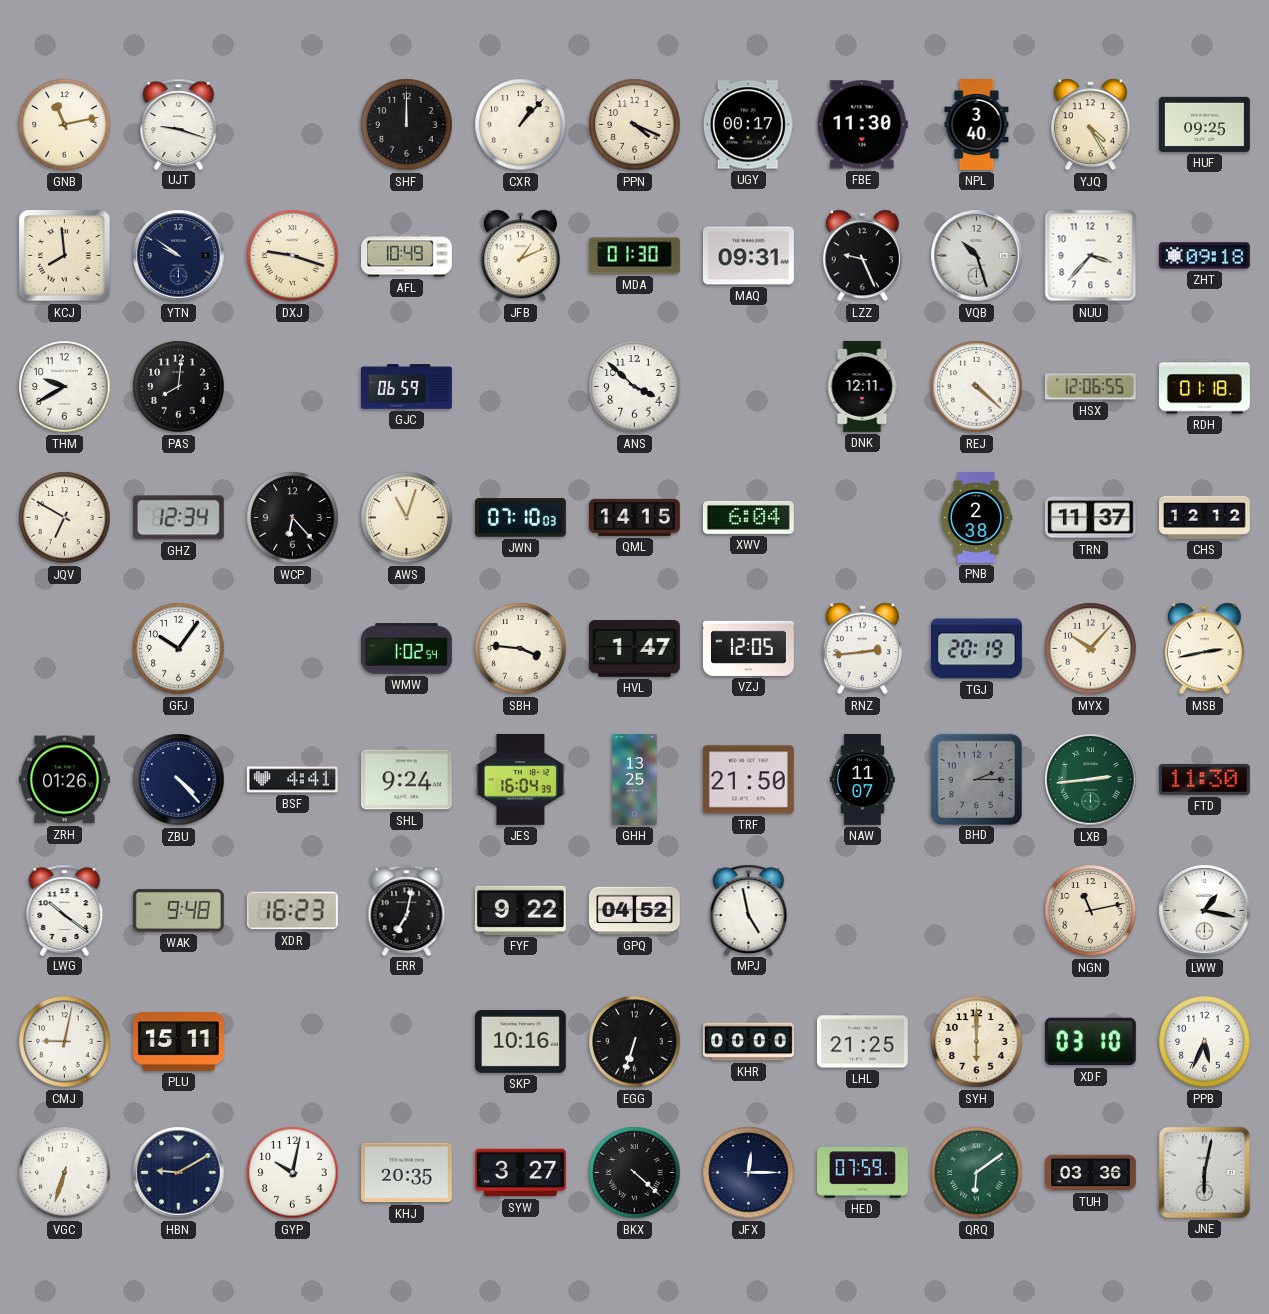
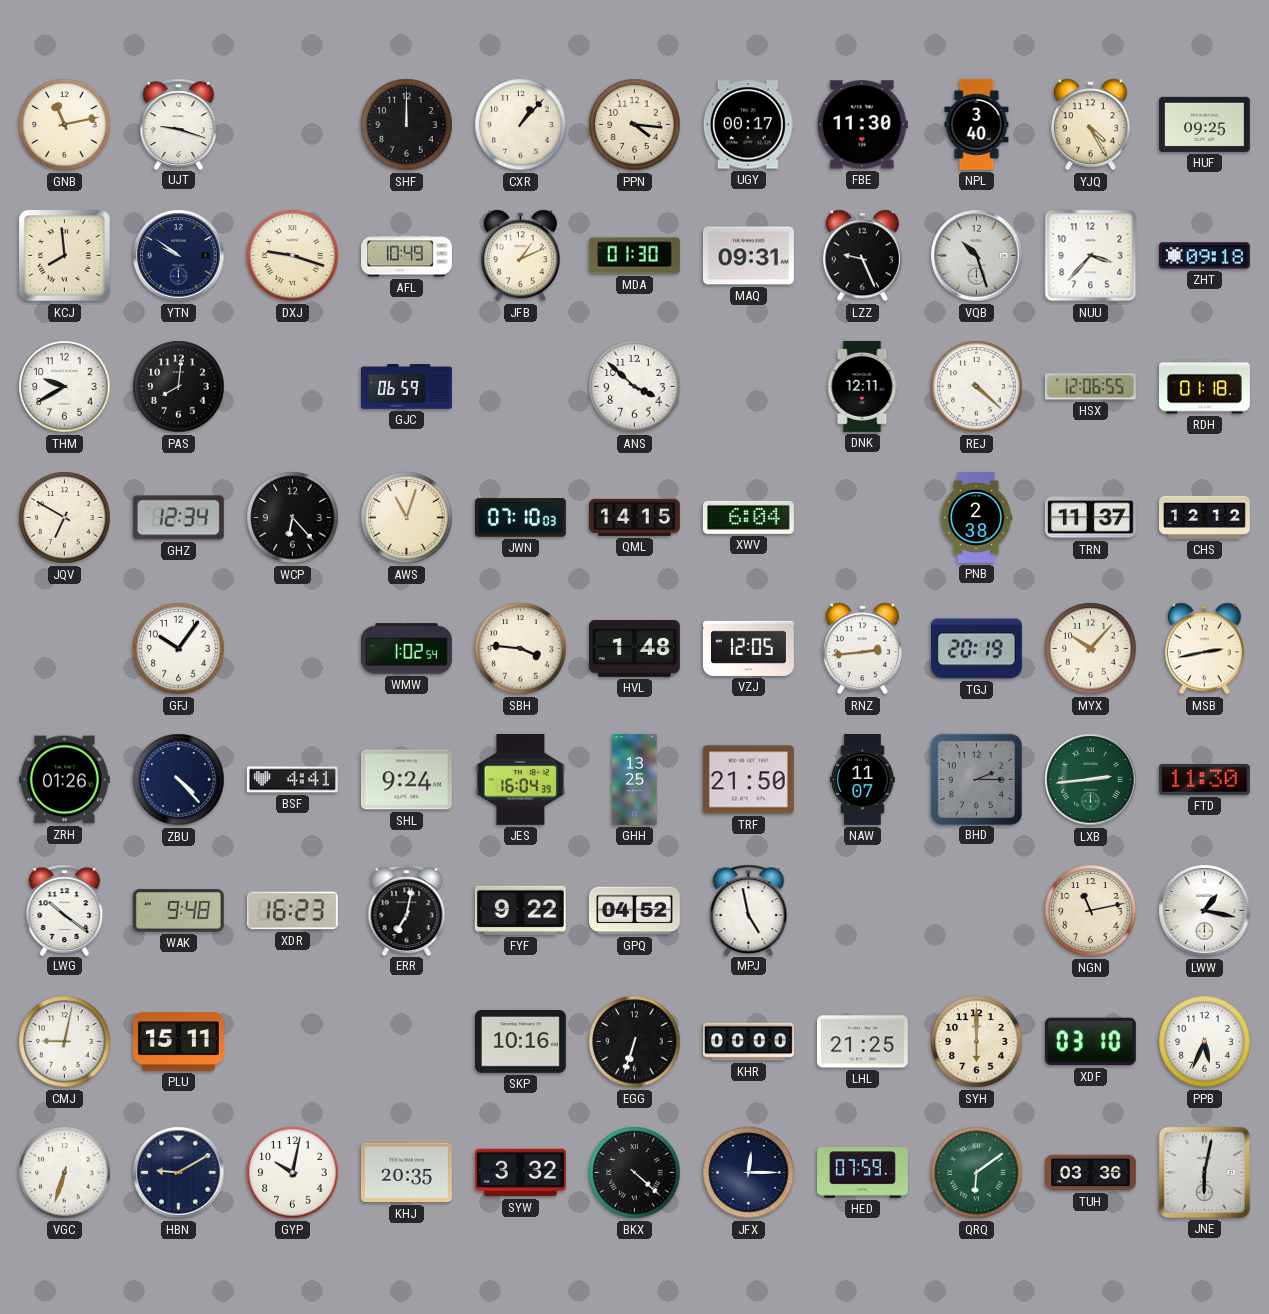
PPN: 4:19 -> 4:16
HVL: 1:47 -> 1:48
SYW: 3:27 -> 3:32
